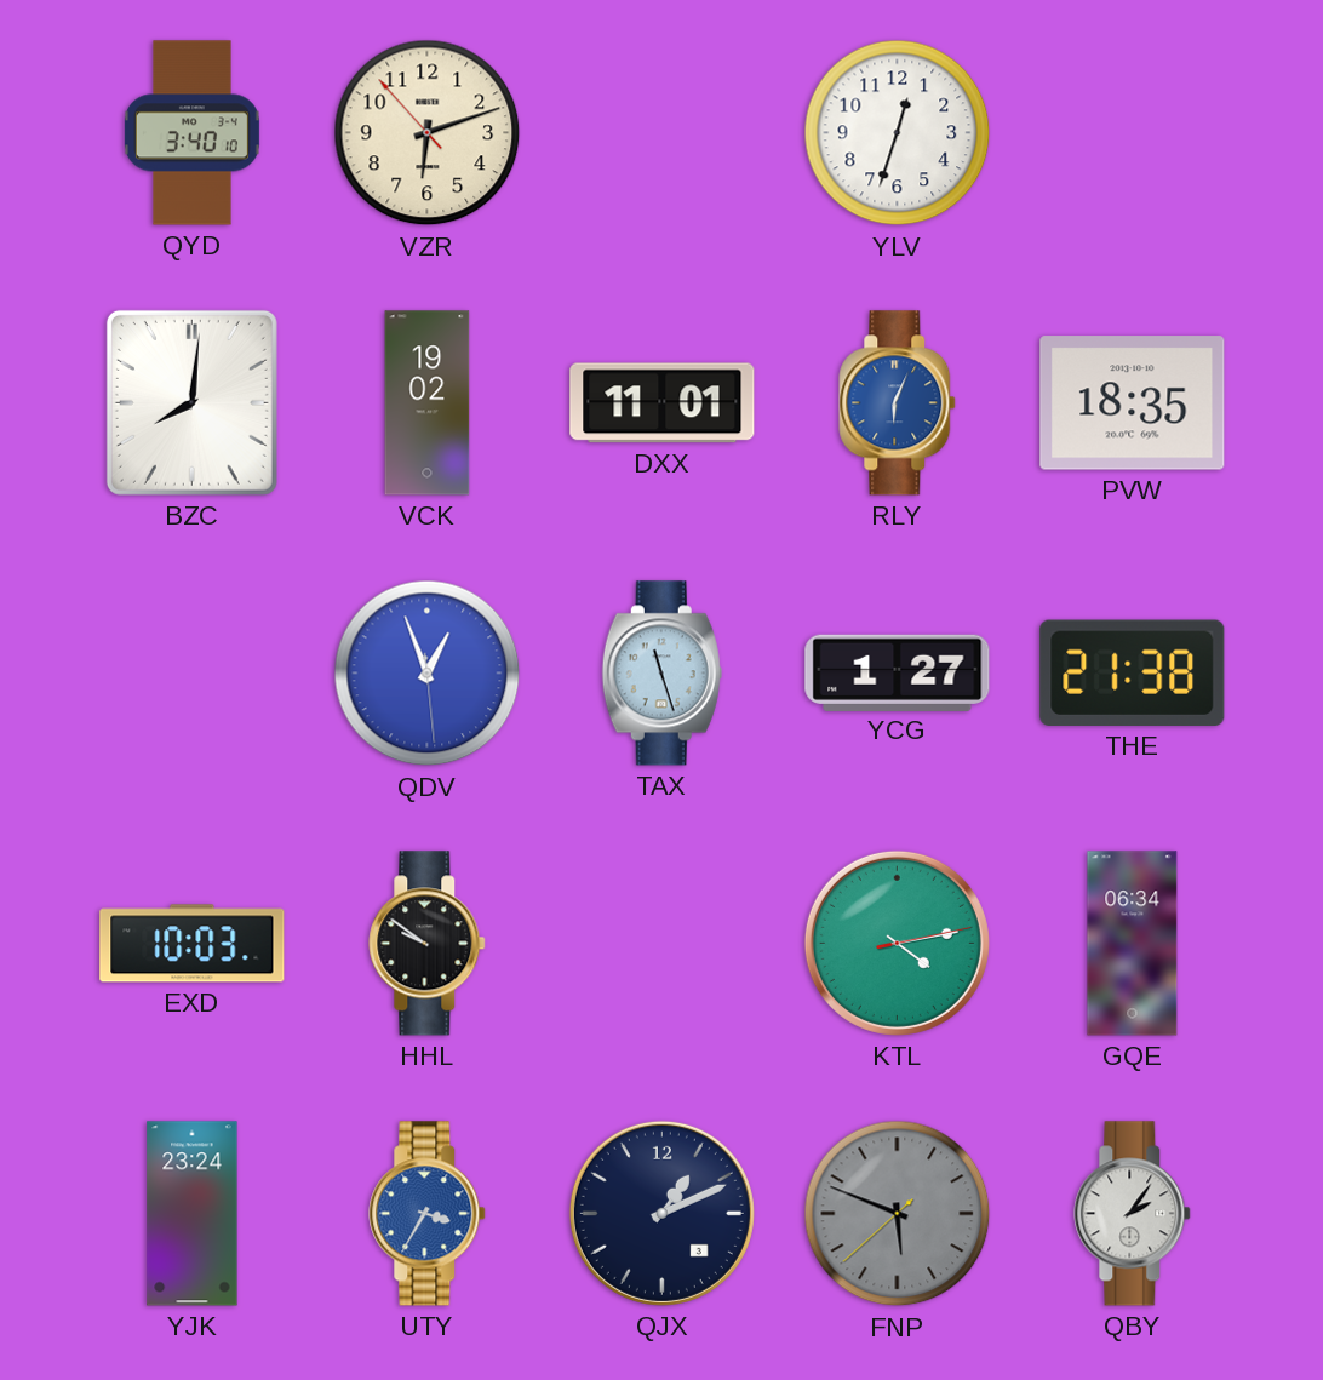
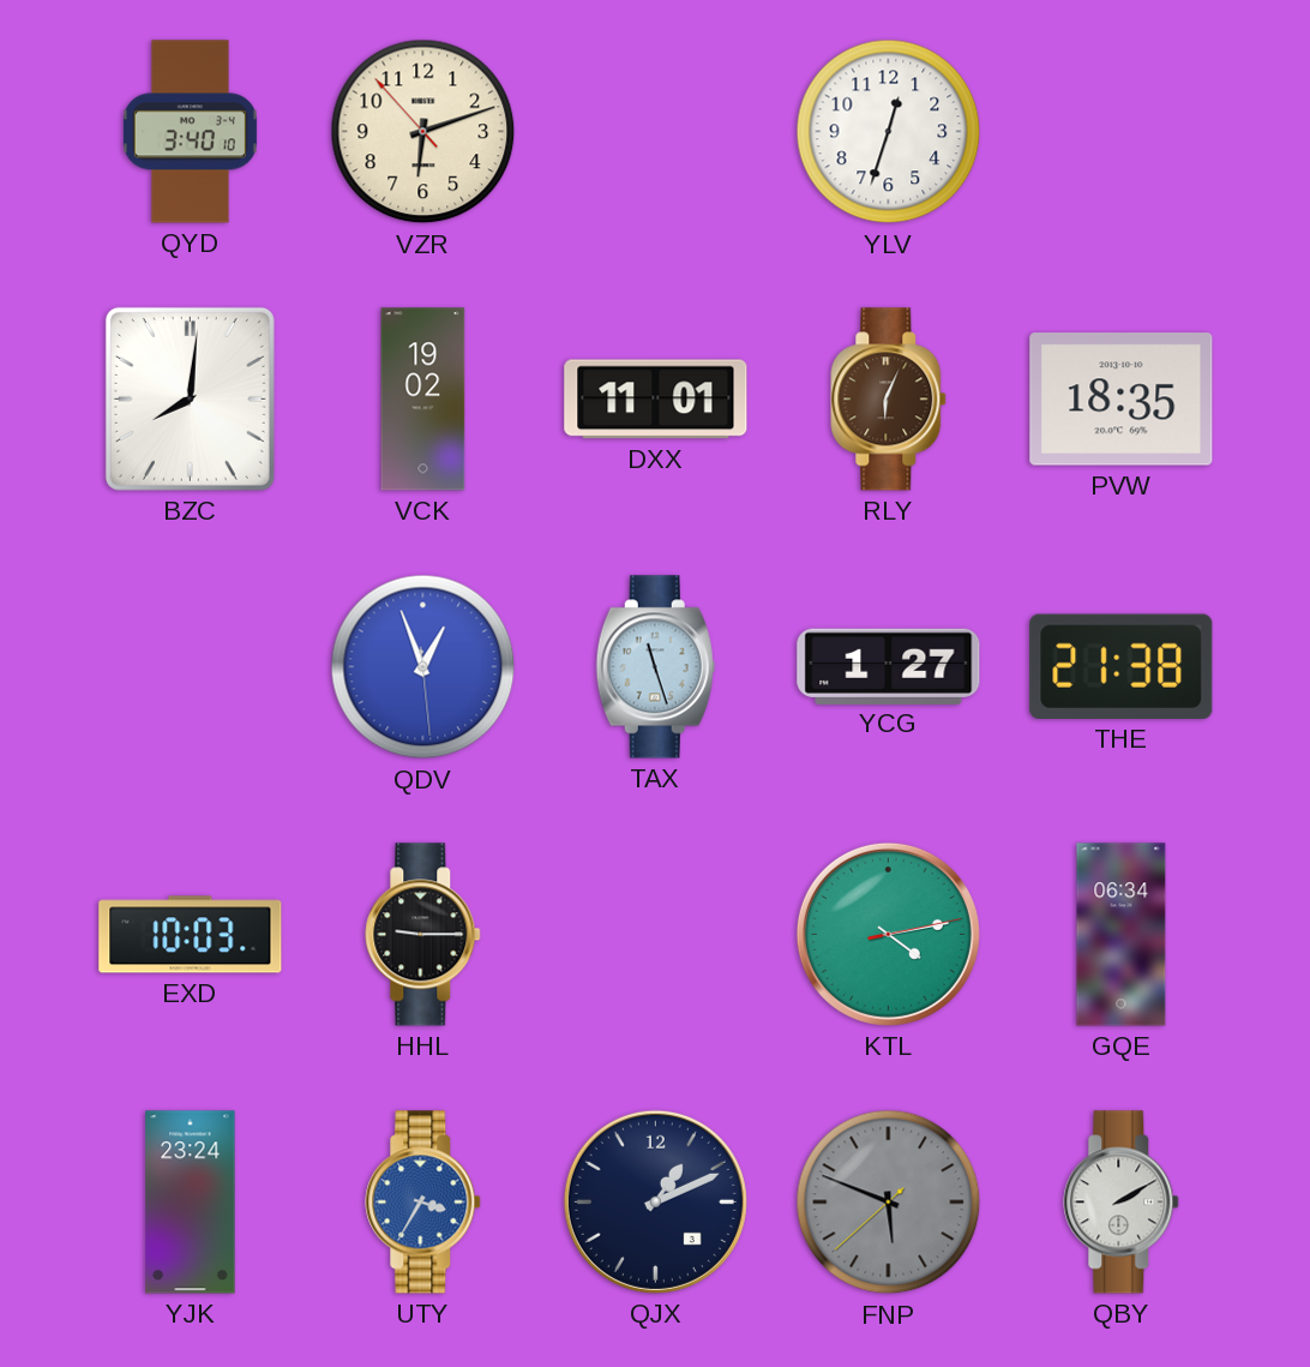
RLY dial: blue -> brown
HHL: 9:51 -> 9:15
QBY: 2:06 -> 2:10
